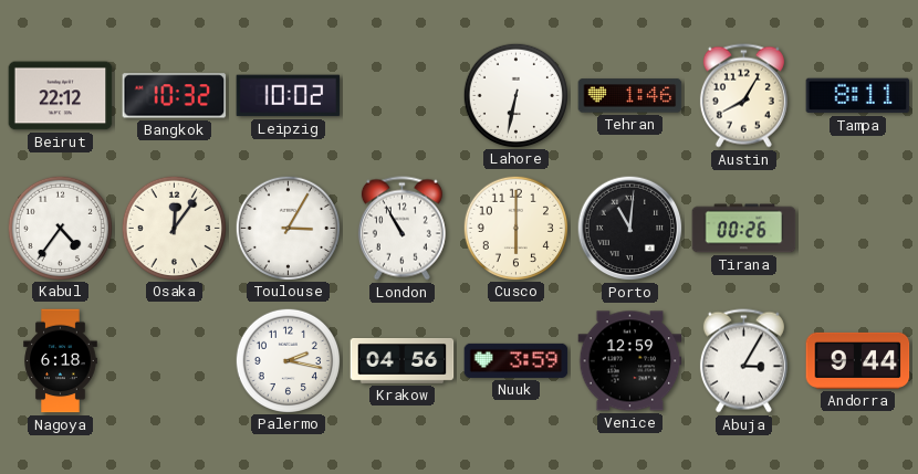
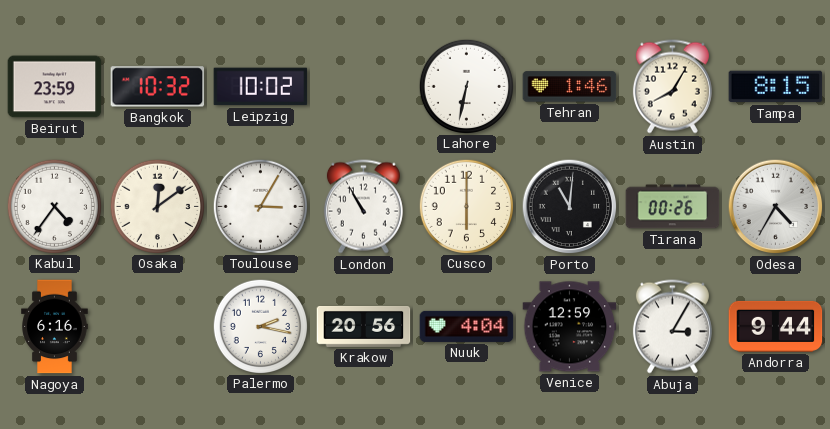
Beirut: 22:12 -> 23:59
Tampa: 8:11 -> 8:15
Osaka: 12:06 -> 12:09
Odesa: none -> 4:35
Nagoya: 6:18 -> 6:16
Krakow: 04:56 -> 20:56
Nuuk: 3:59 -> 4:04
